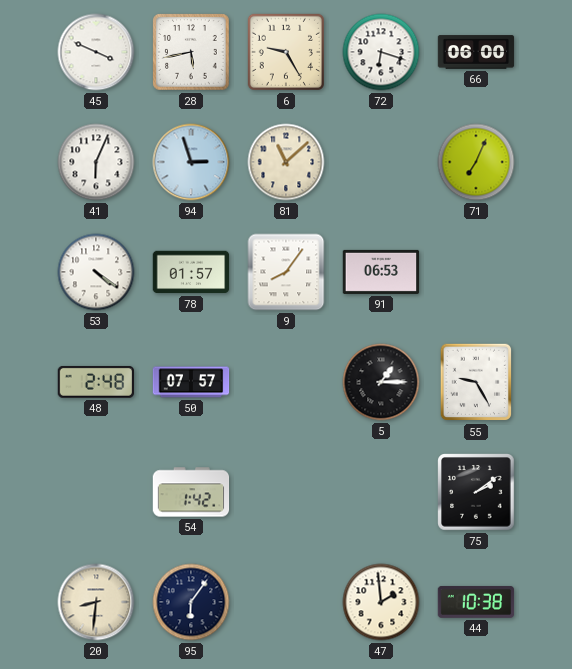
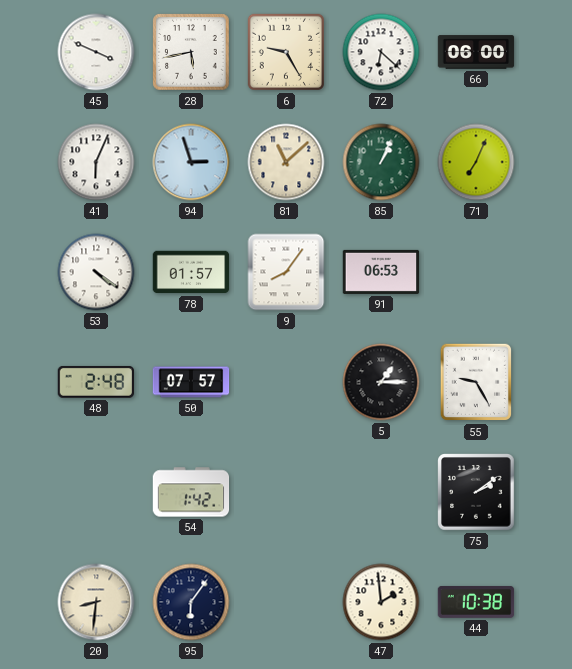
72: 6:18 -> 6:22
85: none -> 1:04
